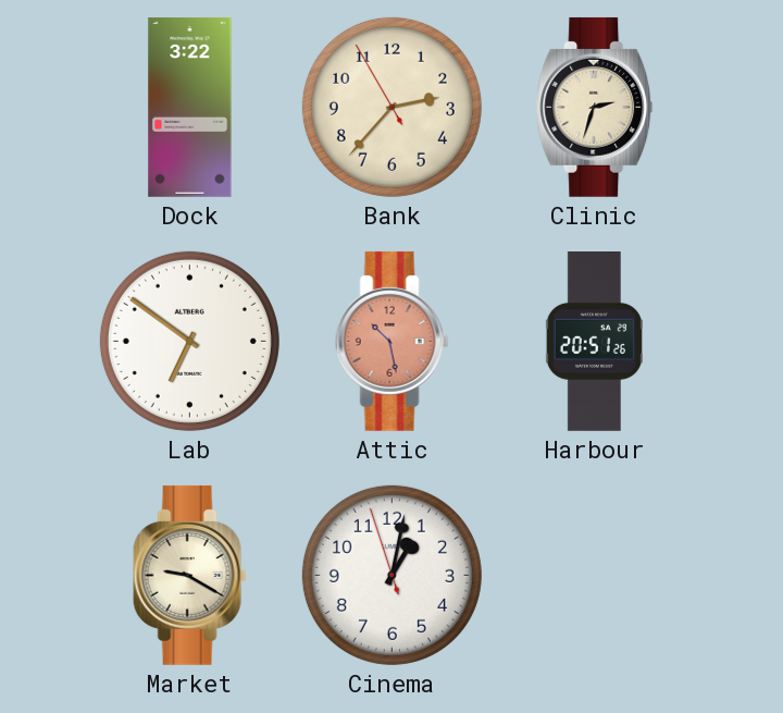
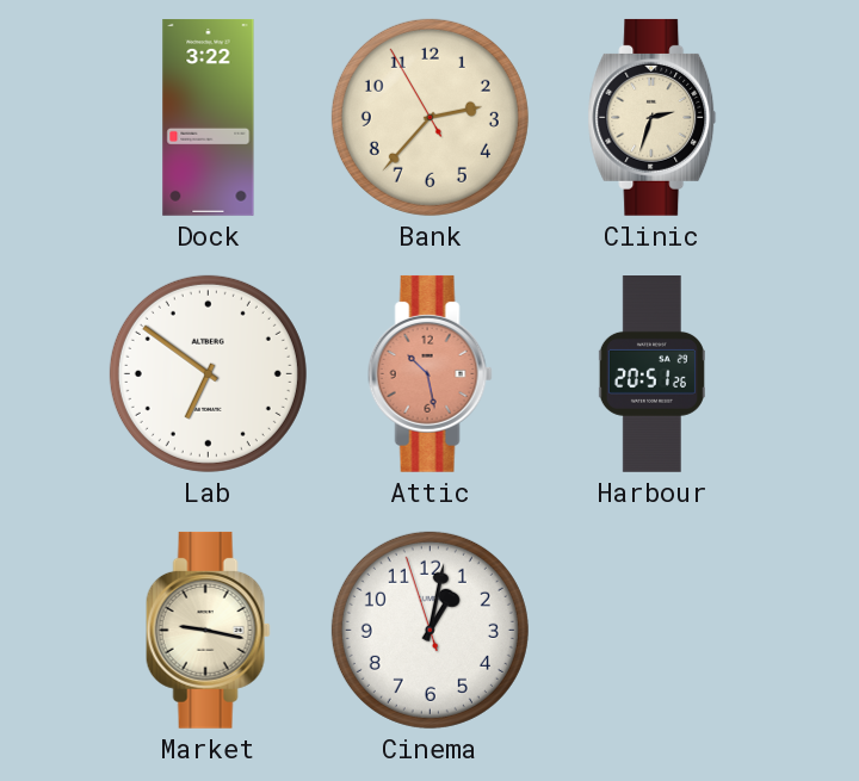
Market: 9:20 -> 9:17
